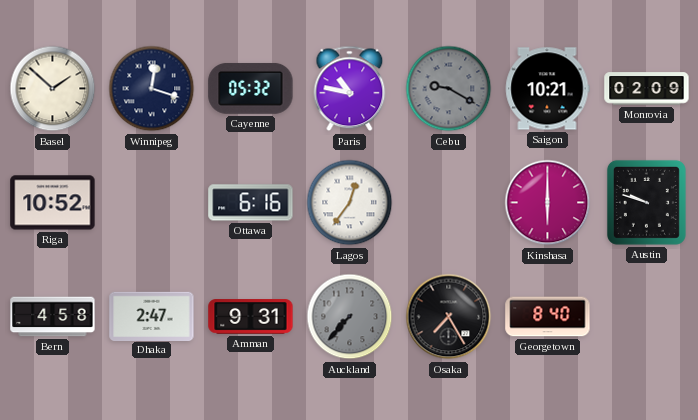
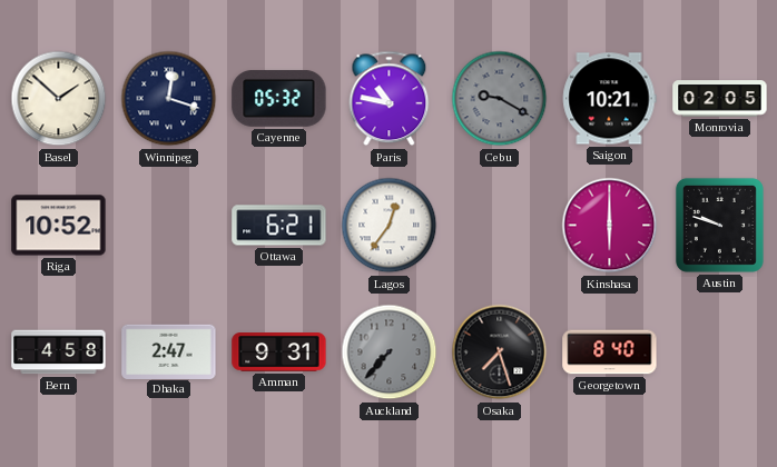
Monrovia: 02:09 -> 02:05
Ottawa: 6:16 -> 6:21
Osaka: 7:25 -> 7:27
